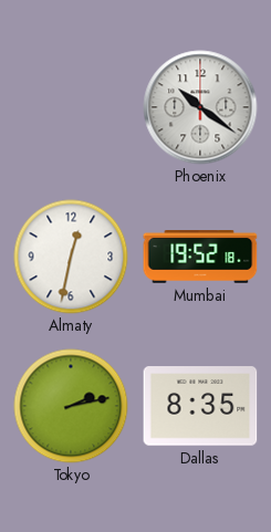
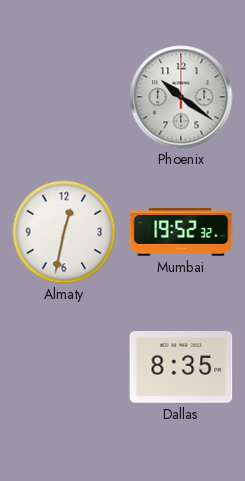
Mumbai: 19:52:18 -> 19:52:32
Tokyo: 2:13 -> none
